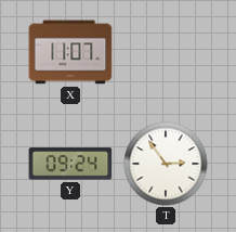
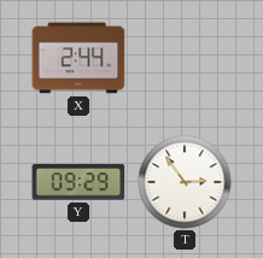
X: 11:07 -> 2:44
Y: 09:24 -> 09:29
